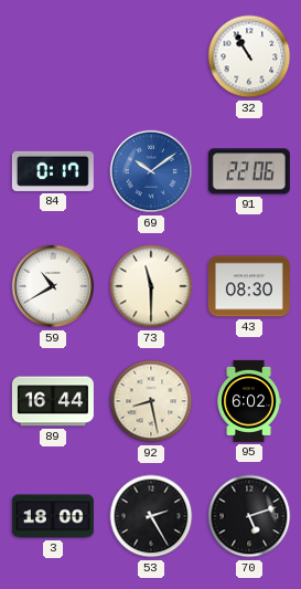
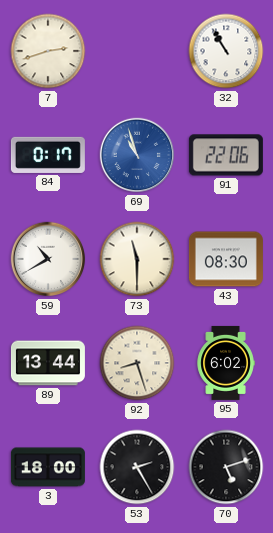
7: none -> 2:42
69: 10:09 -> 10:57
89: 16:44 -> 13:44
92: 8:28 -> 8:27
